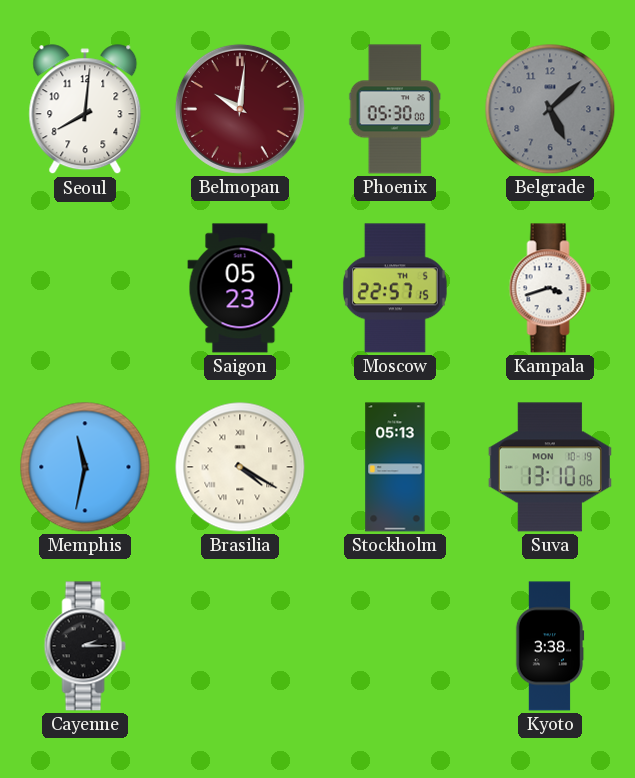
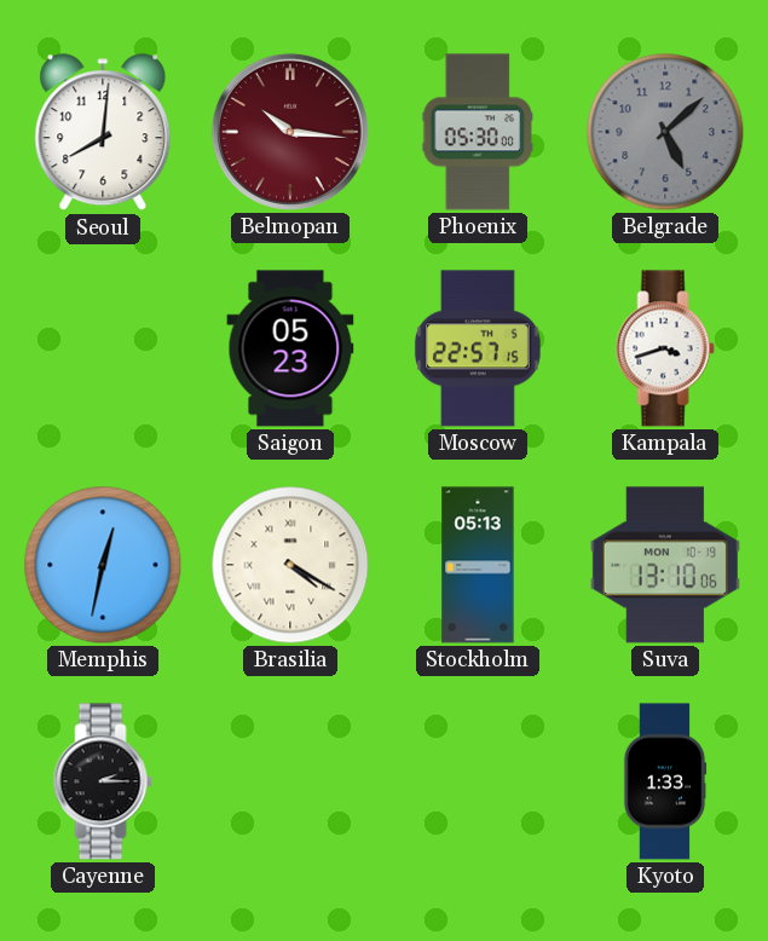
Belmopan: 10:01 -> 10:16
Memphis: 11:32 -> 12:32
Kyoto: 3:38 -> 1:33
